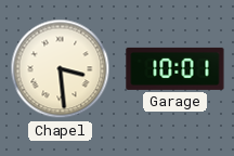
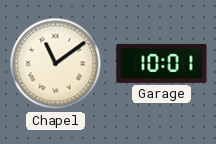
Chapel: 3:29 -> 11:09
